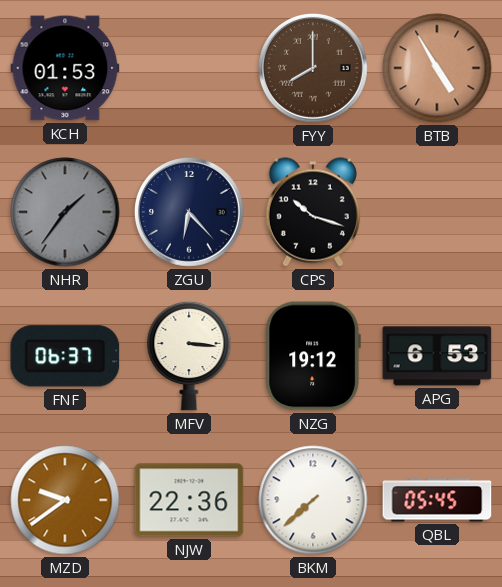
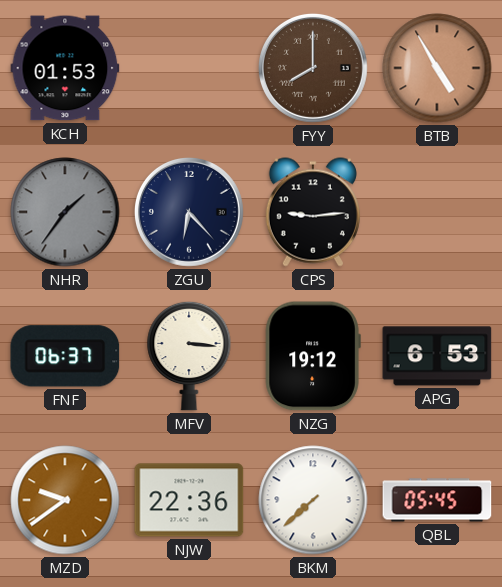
CPS: 10:18 -> 9:14
